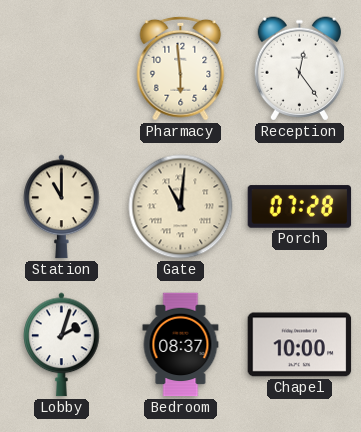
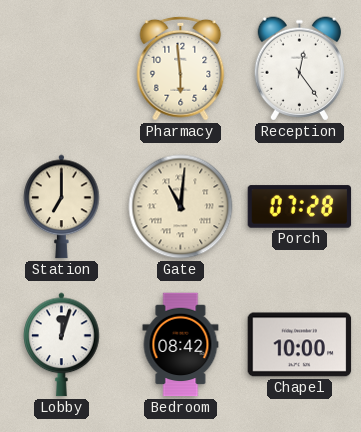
Station: 11:00 -> 7:00
Lobby: 2:03 -> 12:03
Bedroom: 08:37 -> 08:42
